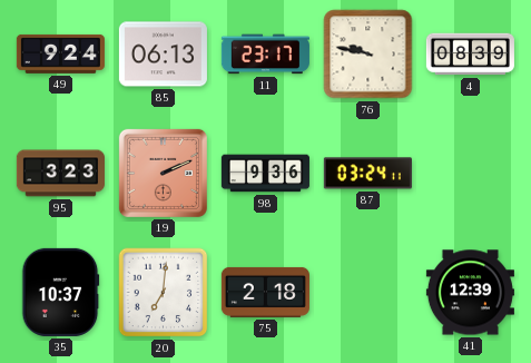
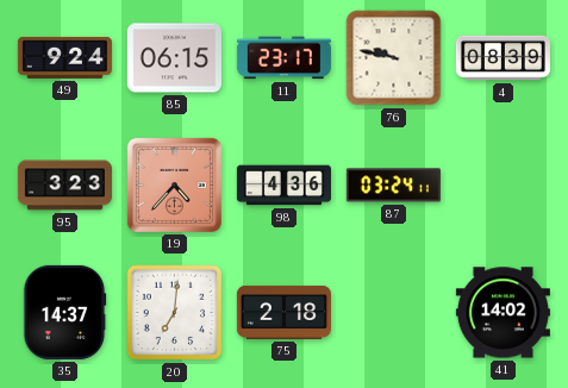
85: 06:13 -> 06:15
19: 2:11 -> 4:37
98: 9:36 -> 4:36
35: 10:37 -> 14:37
41: 12:39 -> 14:02
